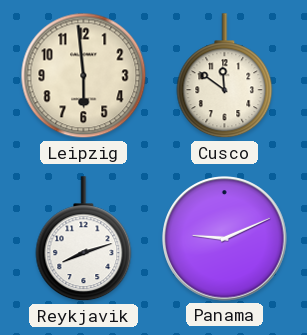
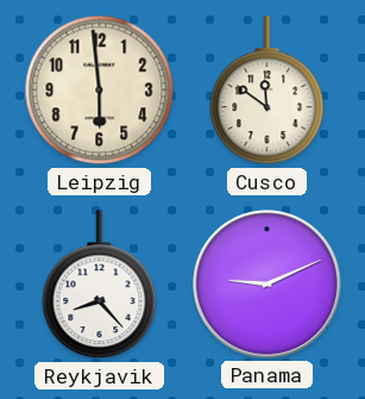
Reykjavik: 8:12 -> 8:23
